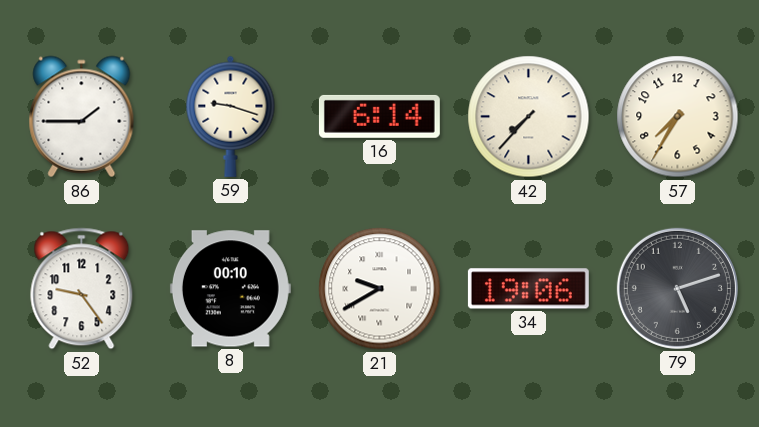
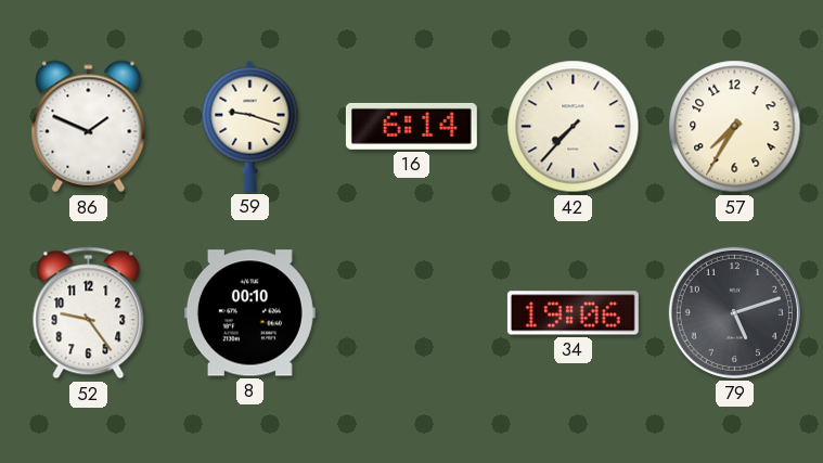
86: 1:45 -> 1:49
21: 9:40 -> none
